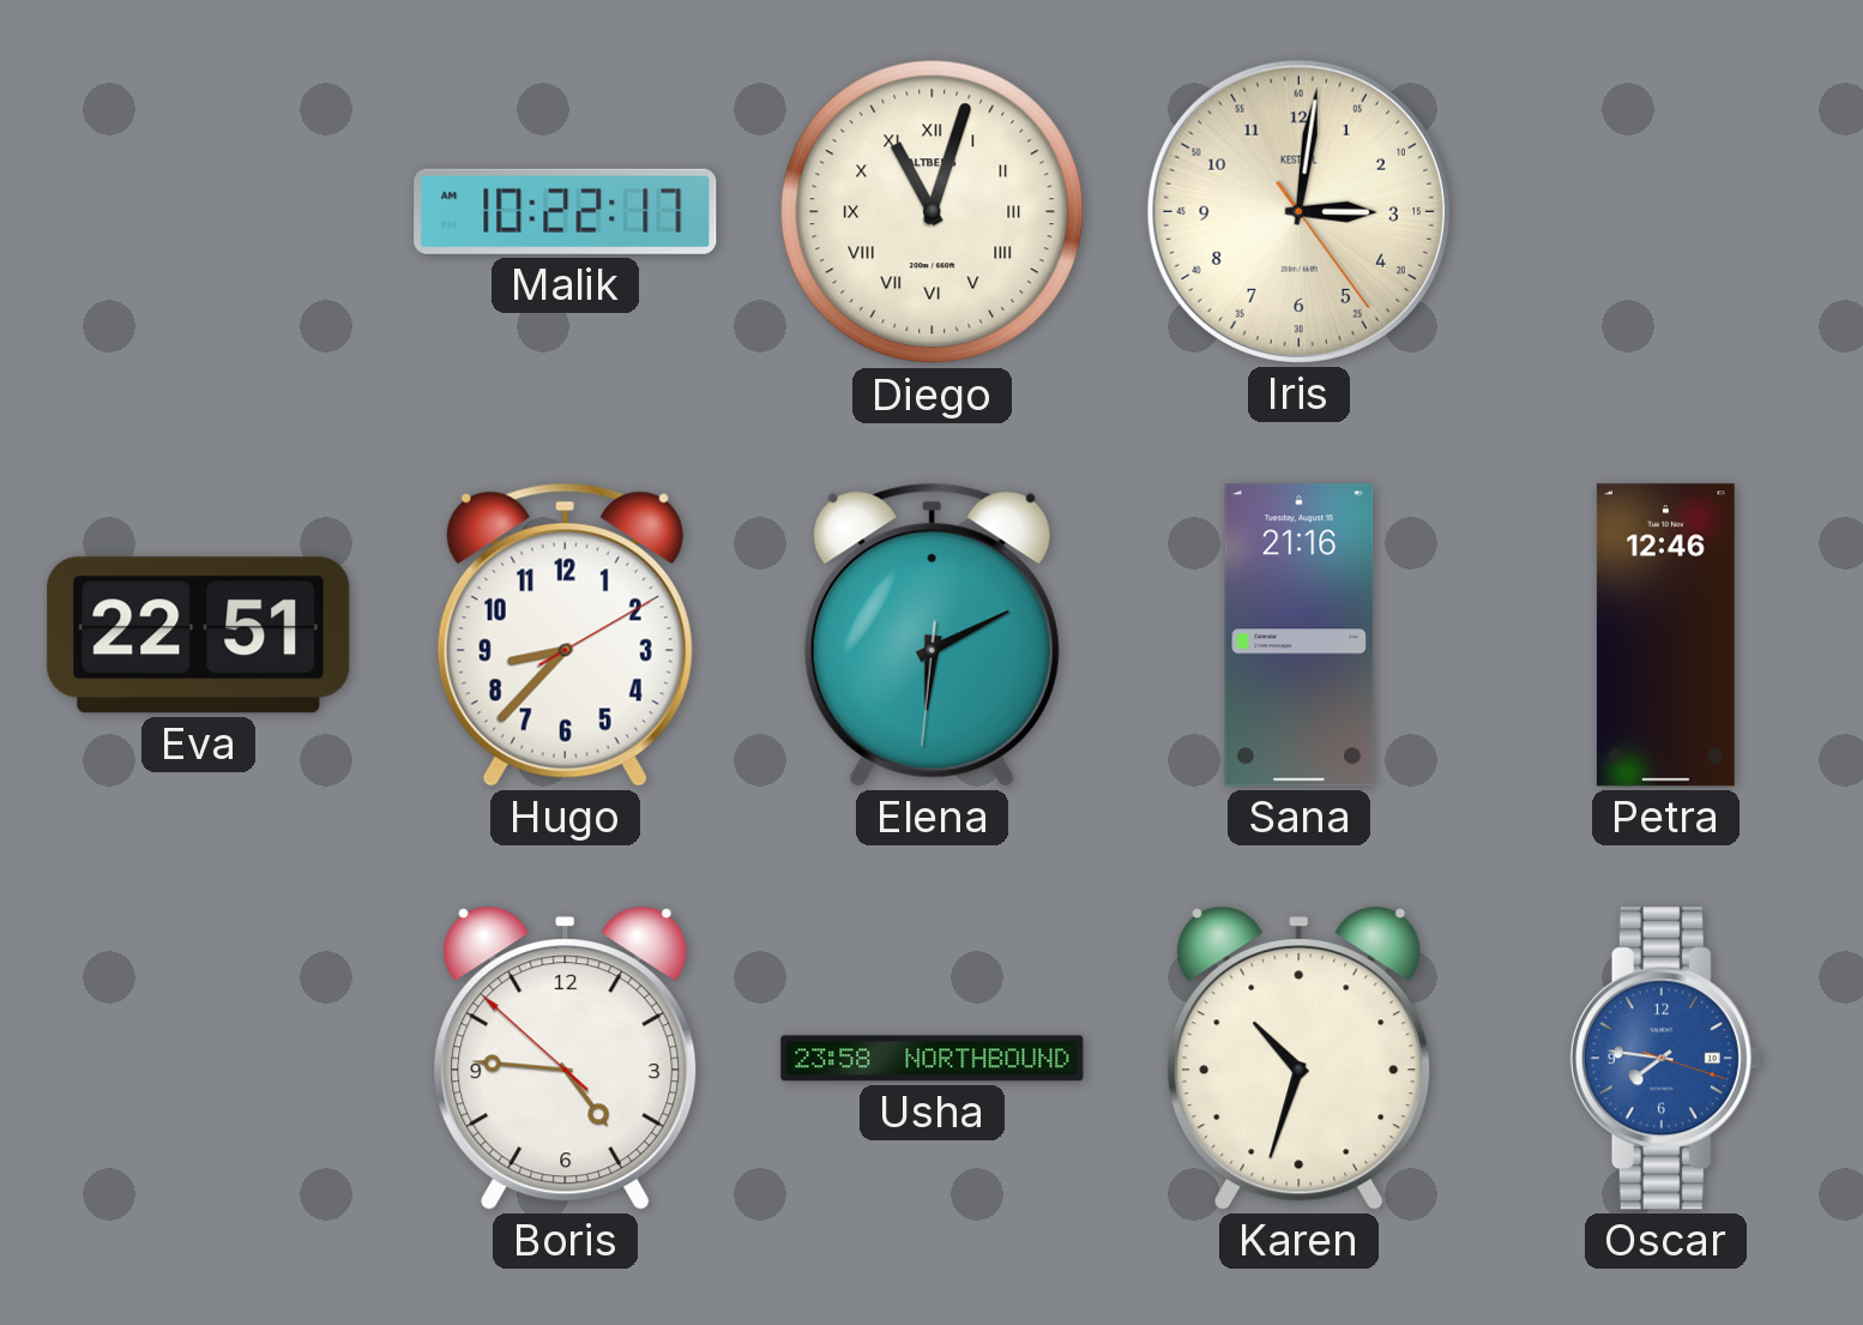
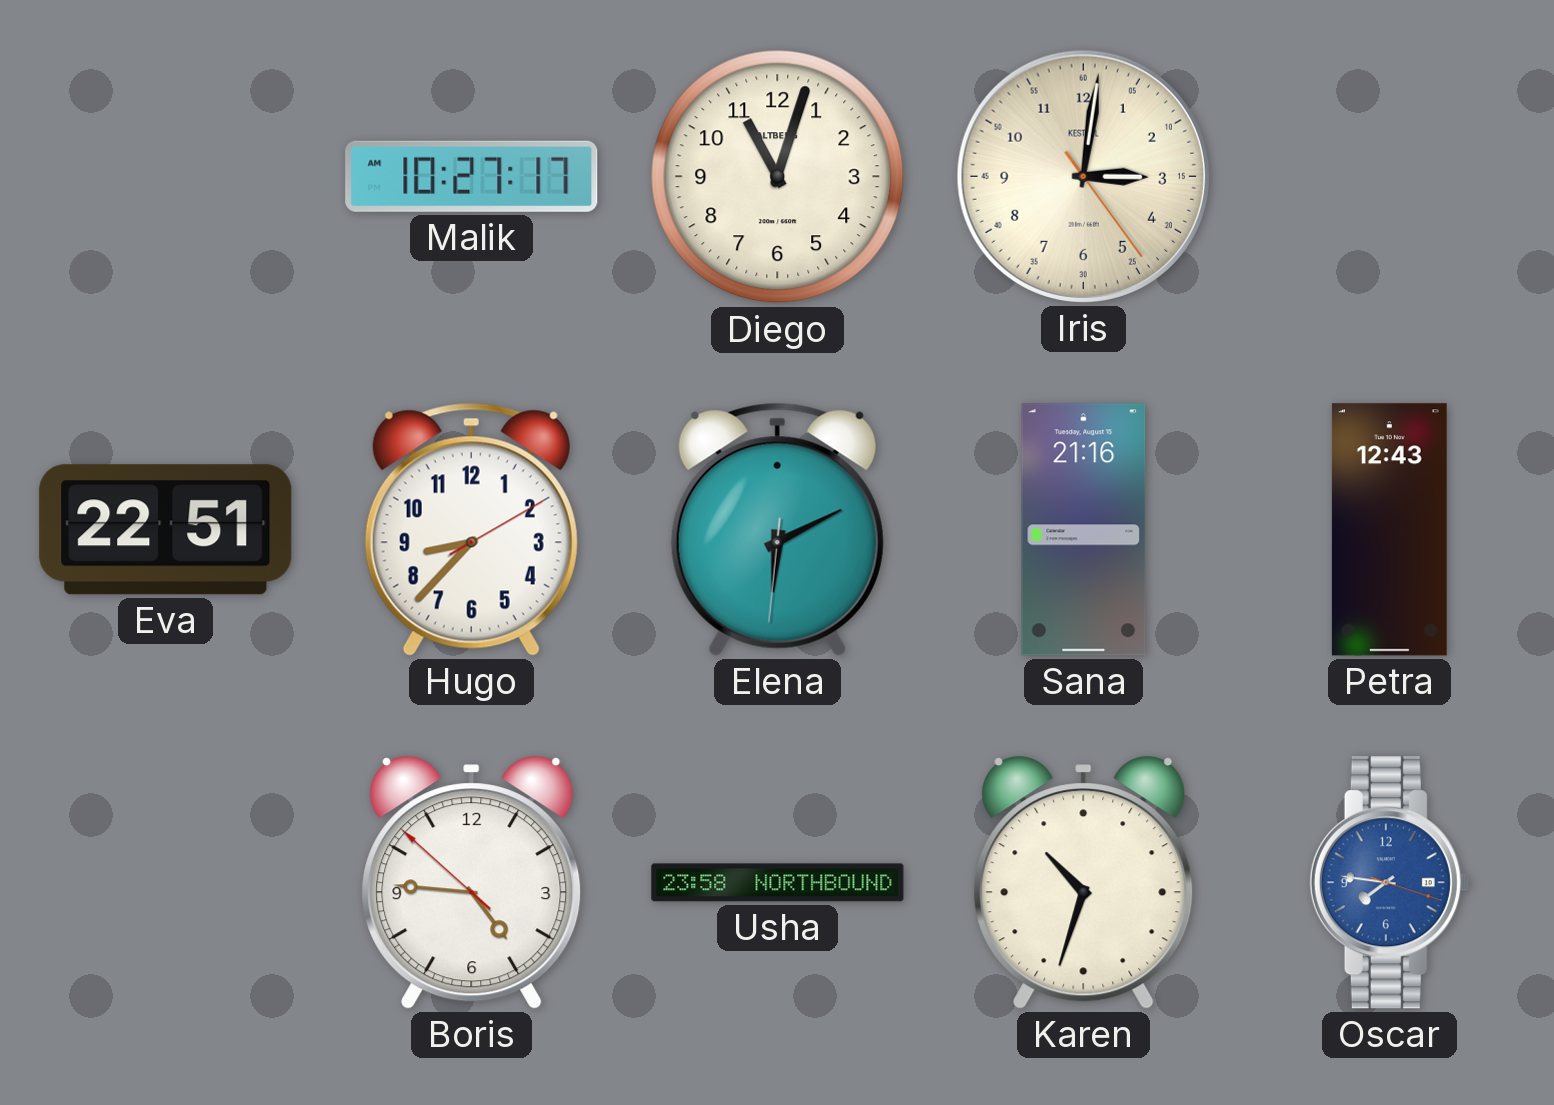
Malik: 10:22 -> 10:27
Diego numerals: Roman -> Arabic
Petra: 12:46 -> 12:43
